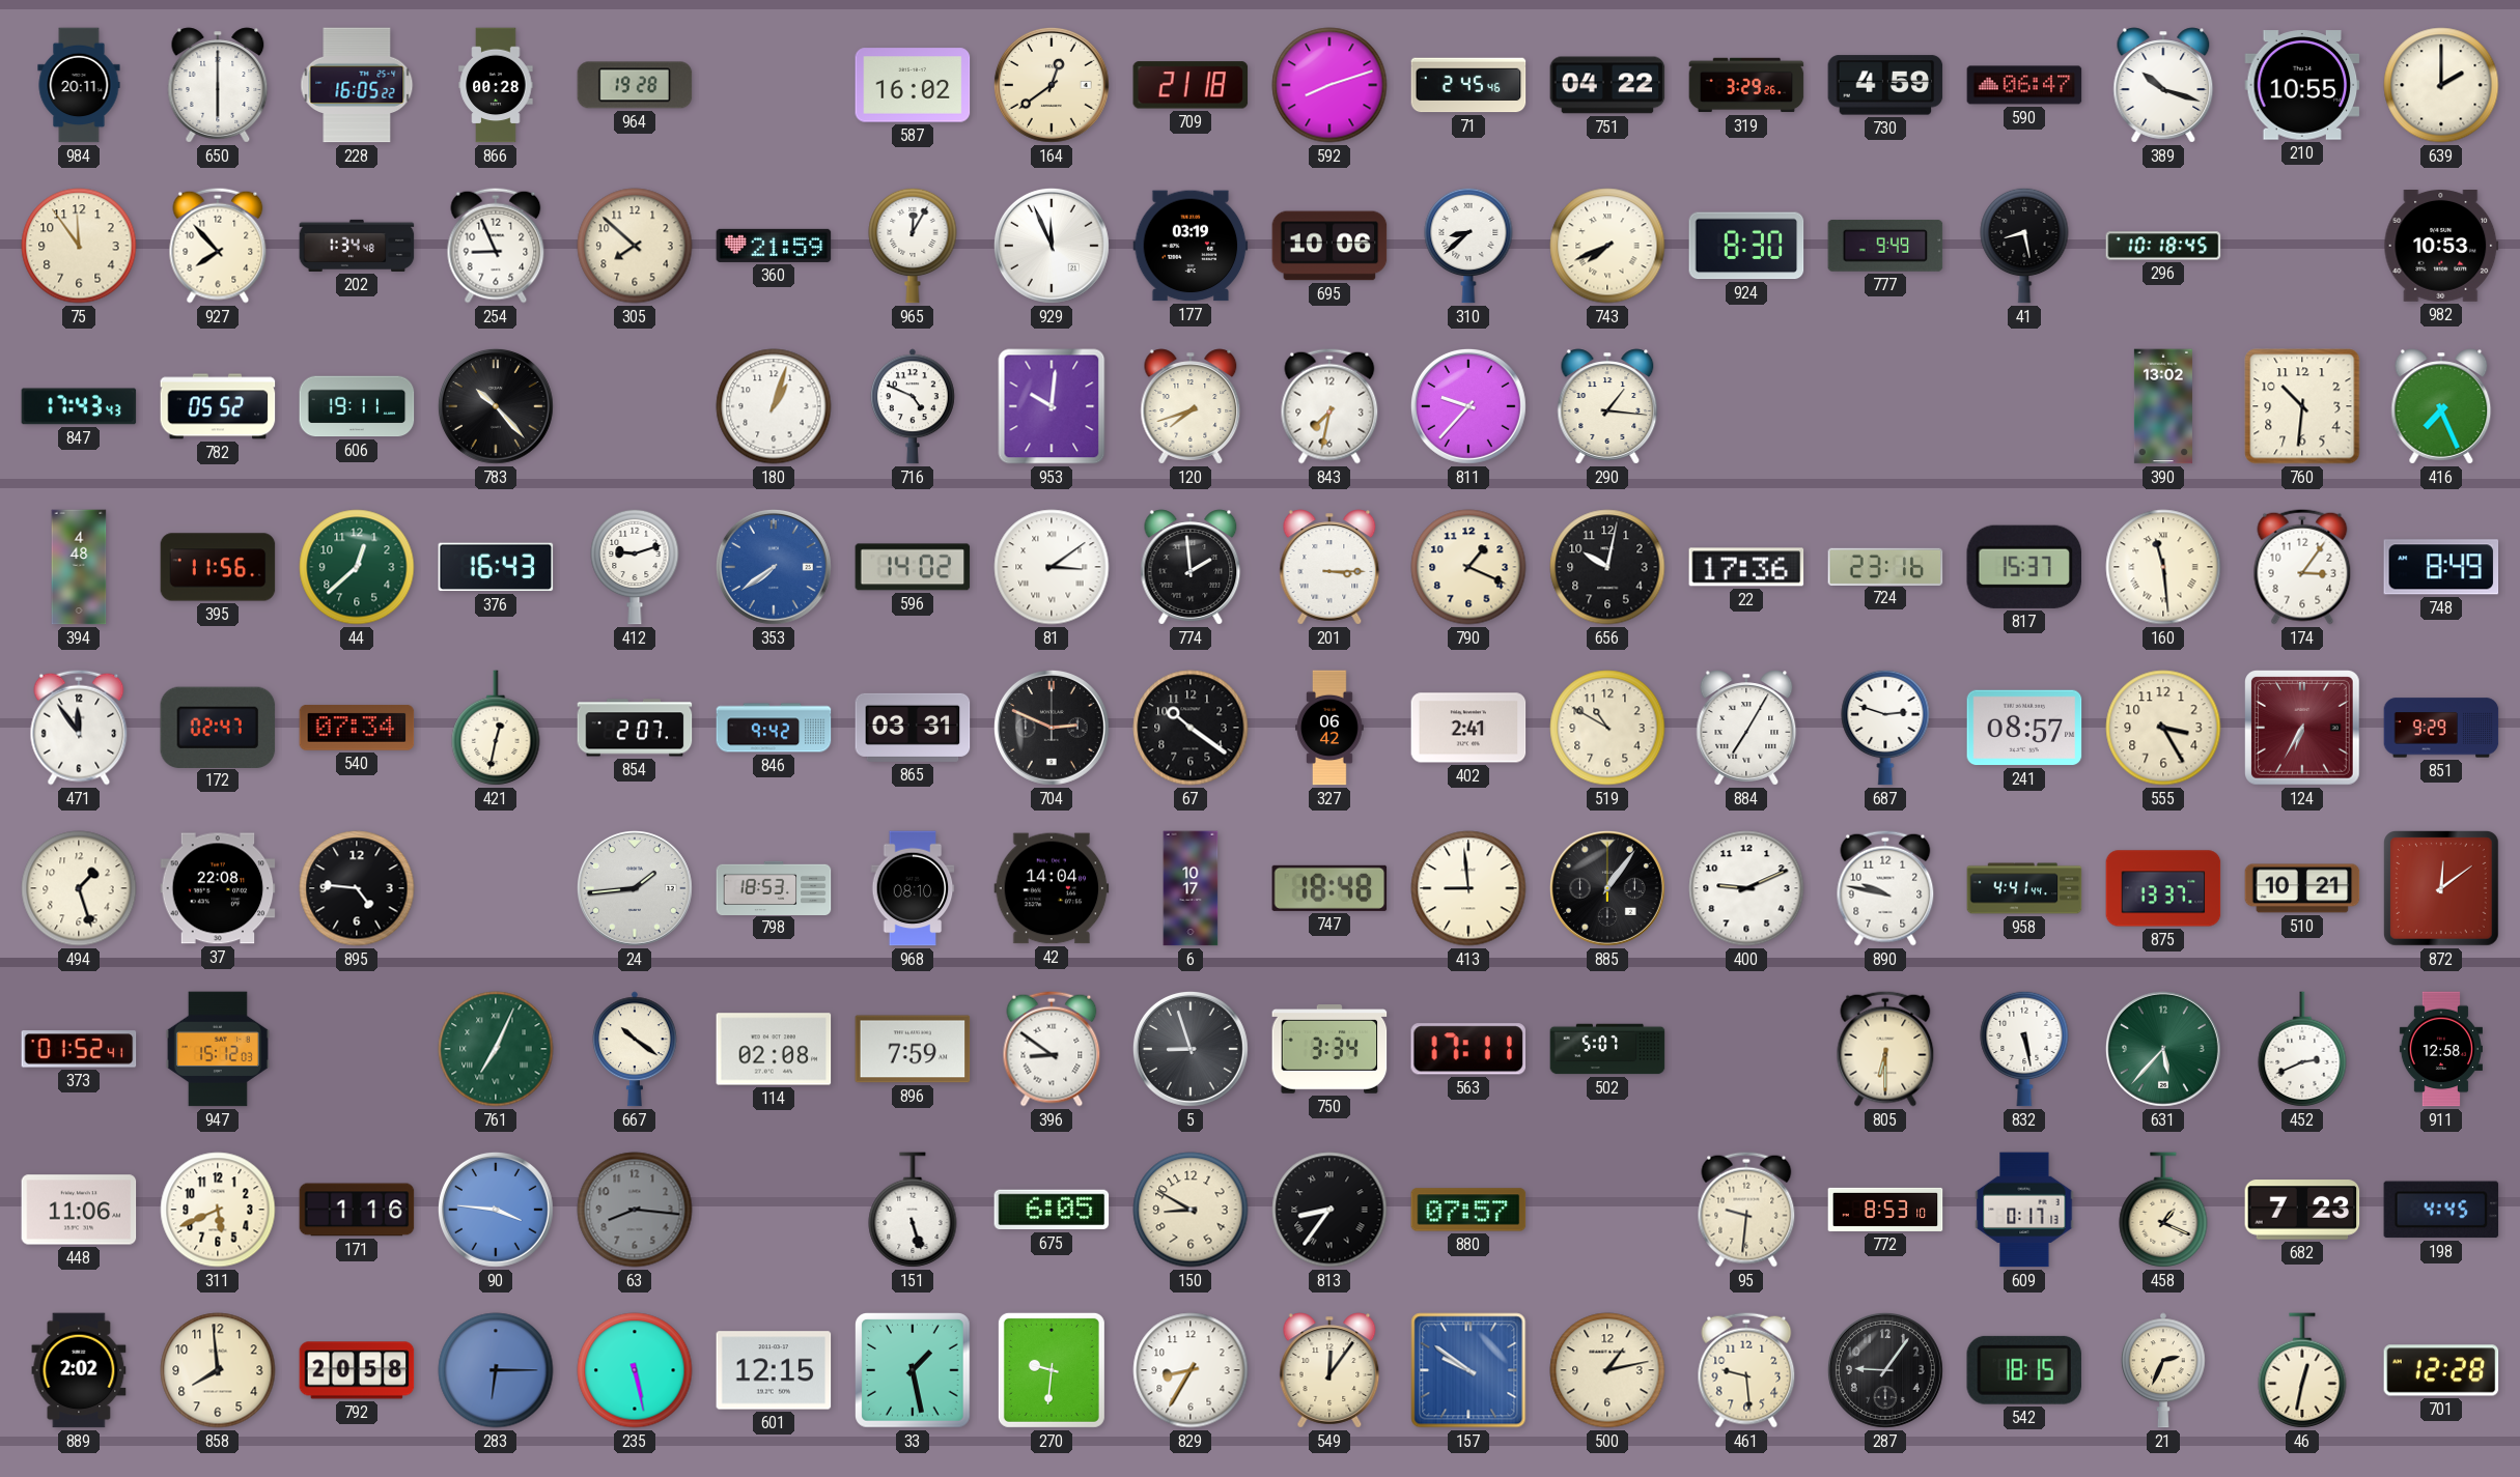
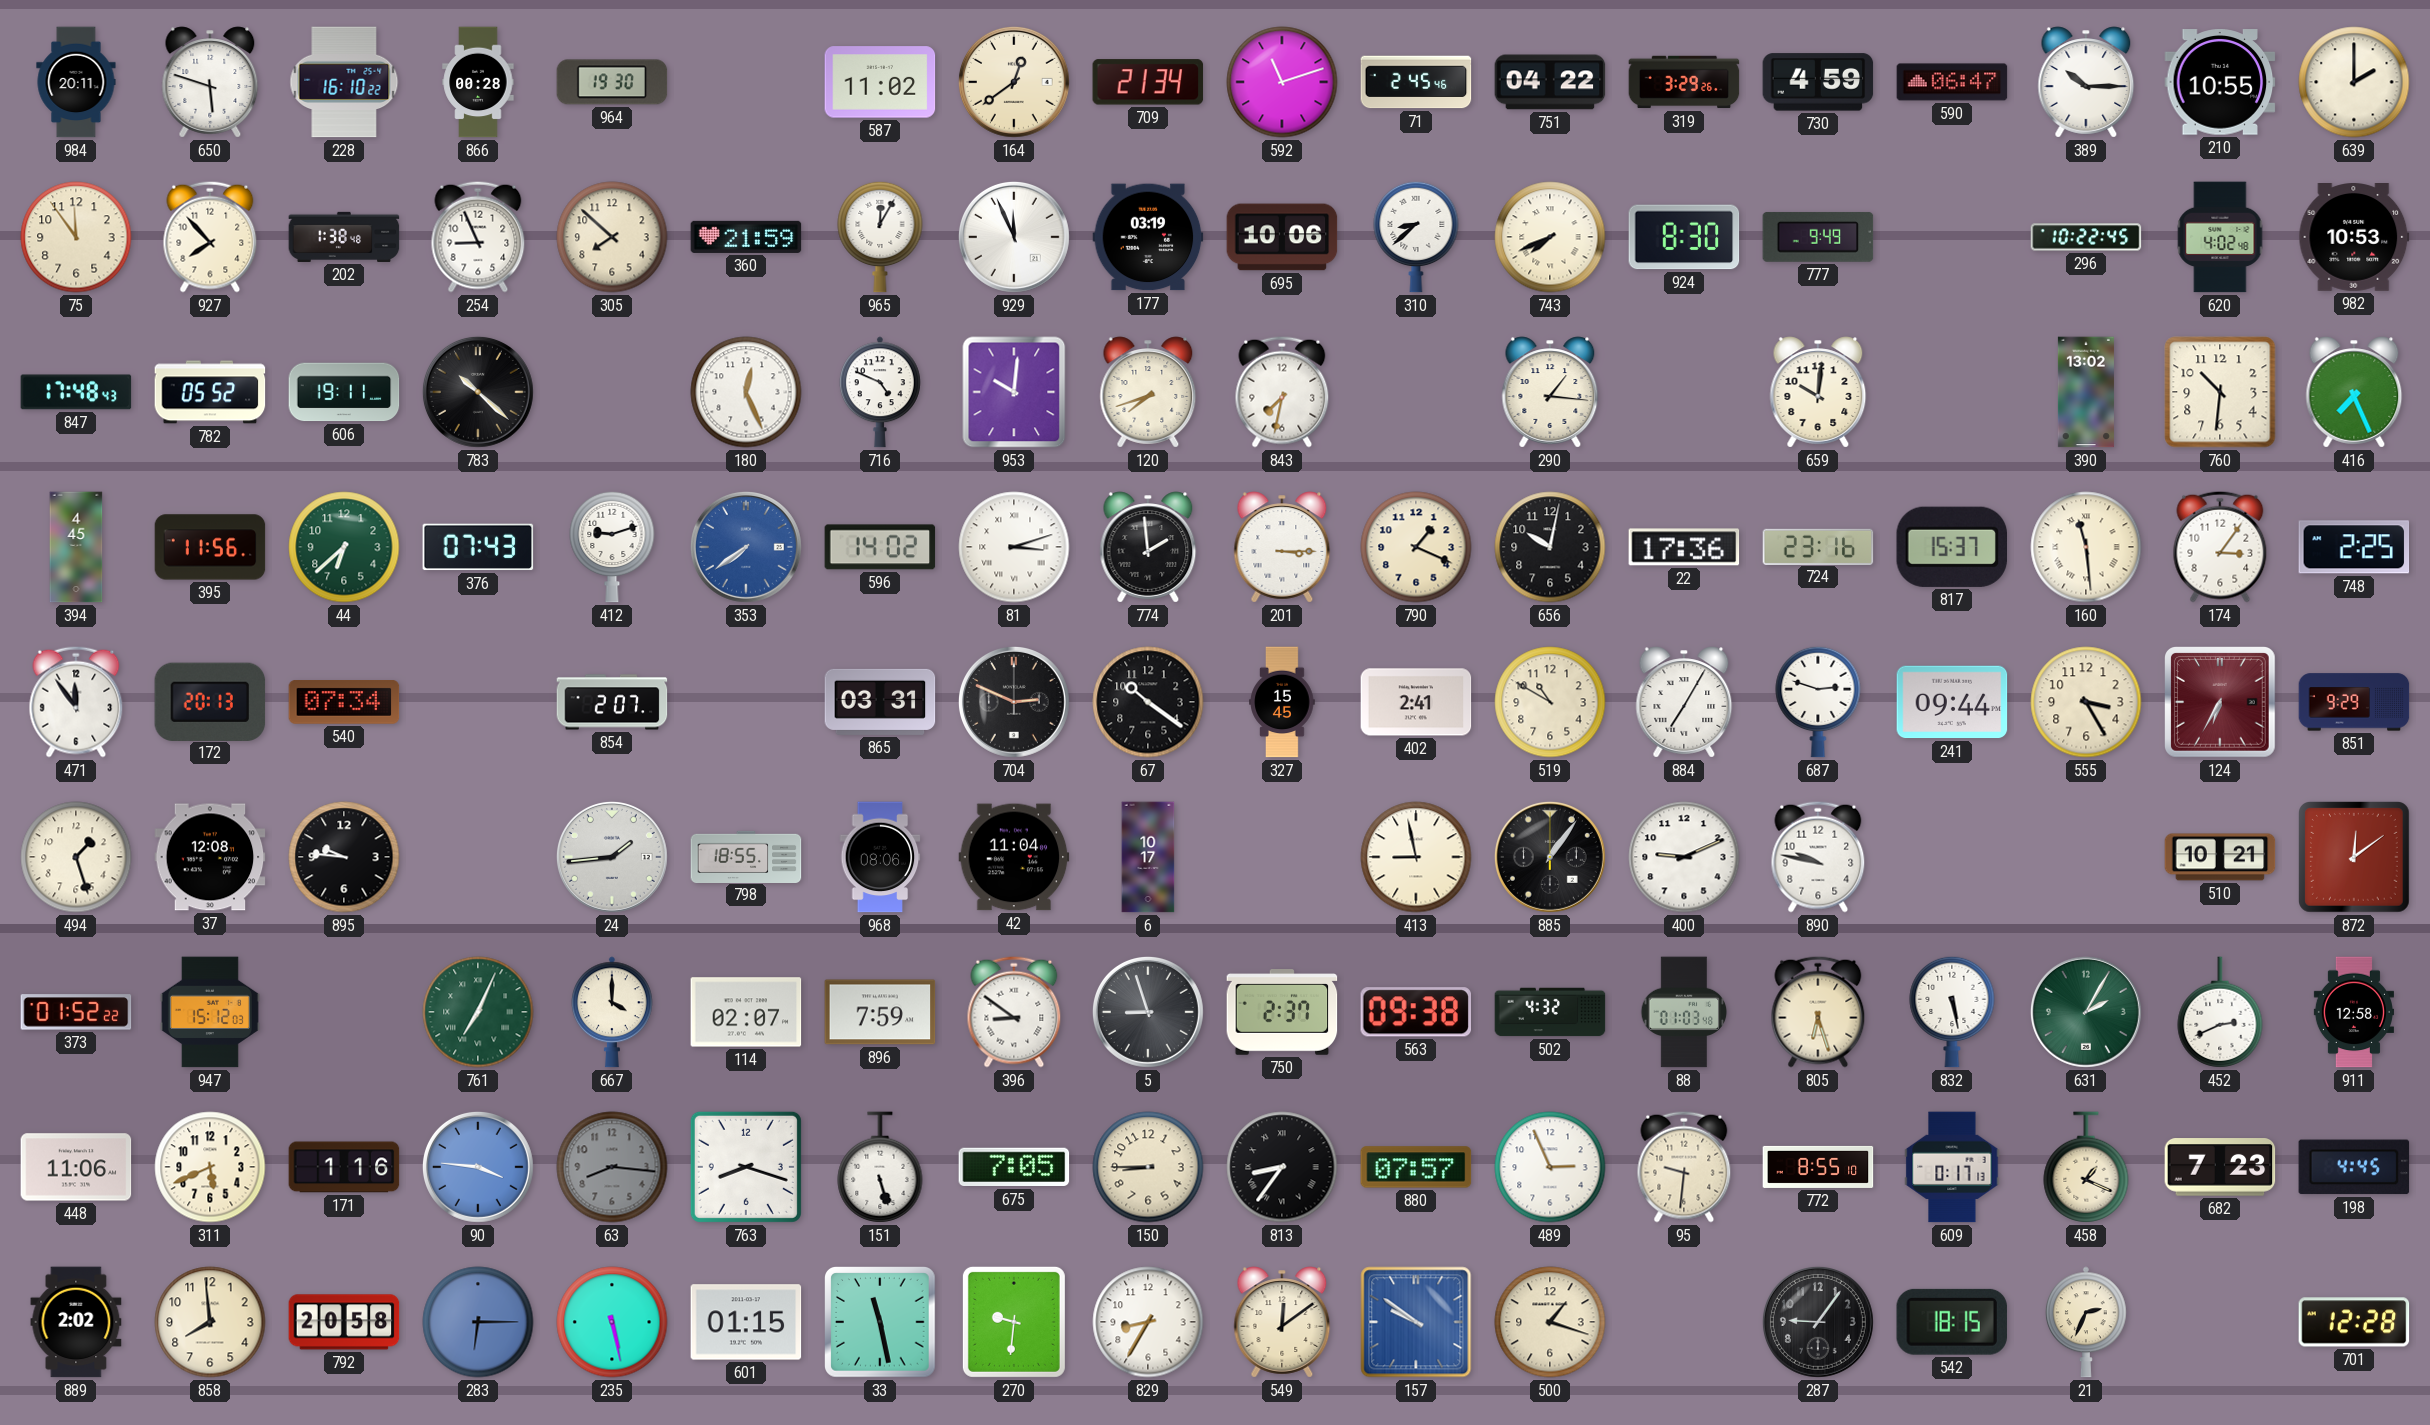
650: 6:00 -> 5:48
228: 16:05 -> 16:10
964: 19:28 -> 19:30
587: 16:02 -> 11:02
709: 21:18 -> 21:34
592: 8:12 -> 11:12
389: 10:18 -> 10:15
202: 1:34 -> 1:38
41: 8:28 -> none
296: 10:18 -> 10:22
620: none -> 4:02
847: 17:43 -> 17:48
783: 10:23 -> 10:22
180: 1:03 -> 12:26
811: 9:37 -> none
659: none -> 10:01
394: 4:48 -> 4:45
44: 12:38 -> 6:38
376: 16:43 -> 07:43
81: 3:09 -> 3:12
748: 8:49 -> 2:25
172: 02:47 -> 20:13
421: 12:32 -> none
846: 9:42 -> none
327: 06:42 -> 15:45
241: 08:57 -> 09:44
37: 22:08 -> 12:08
895: 4:46 -> 9:46
798: 18:53 -> 18:55
968: 08:10 -> 08:06
42: 14:04 -> 11:04
747: 18:48 -> none
413: 8:59 -> 8:58
958: 4:41 -> none
875: 13:37 -> none
373: 01:52:41 -> 01:52:22
667: 10:21 -> 4:00
114: 02:08 -> 02:07
750: 3:34 -> 2:37
563: 17:11 -> 09:38
502: 5:07 -> 4:32
88: none -> 01:03
805: 6:30 -> 6:27
631: 5:37 -> 2:05
763: none -> 8:18
675: 6:05 -> 7:05
150: 8:50 -> 8:45
489: none -> 2:56
772: 8:53 -> 8:55
601: 12:15 -> 01:15
33: 1:28 -> 11:28
549: 12:06 -> 12:09
500: 1:13 -> 1:18
461: 9:29 -> none
46: 12:32 -> none
